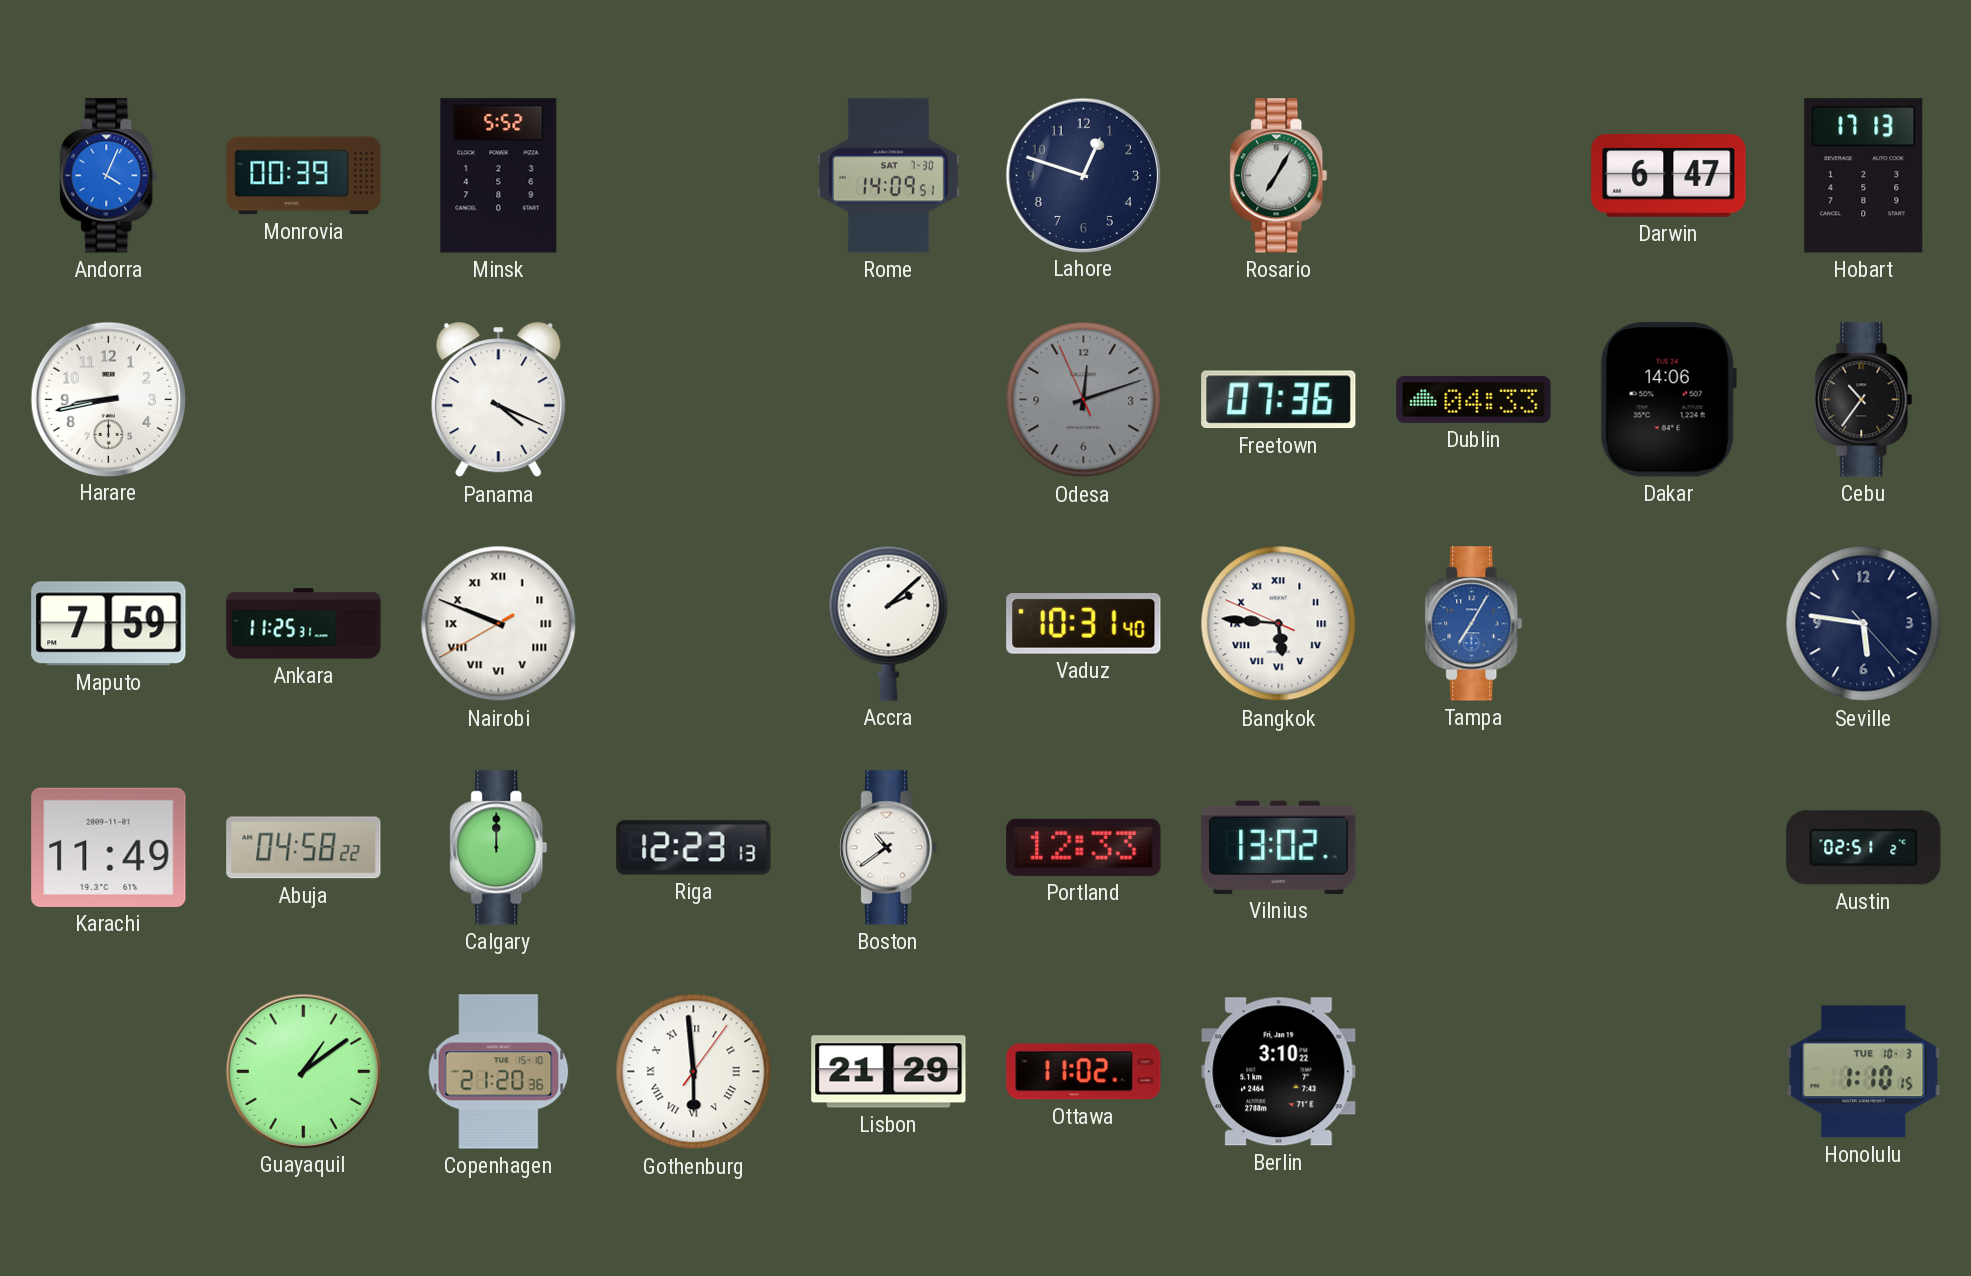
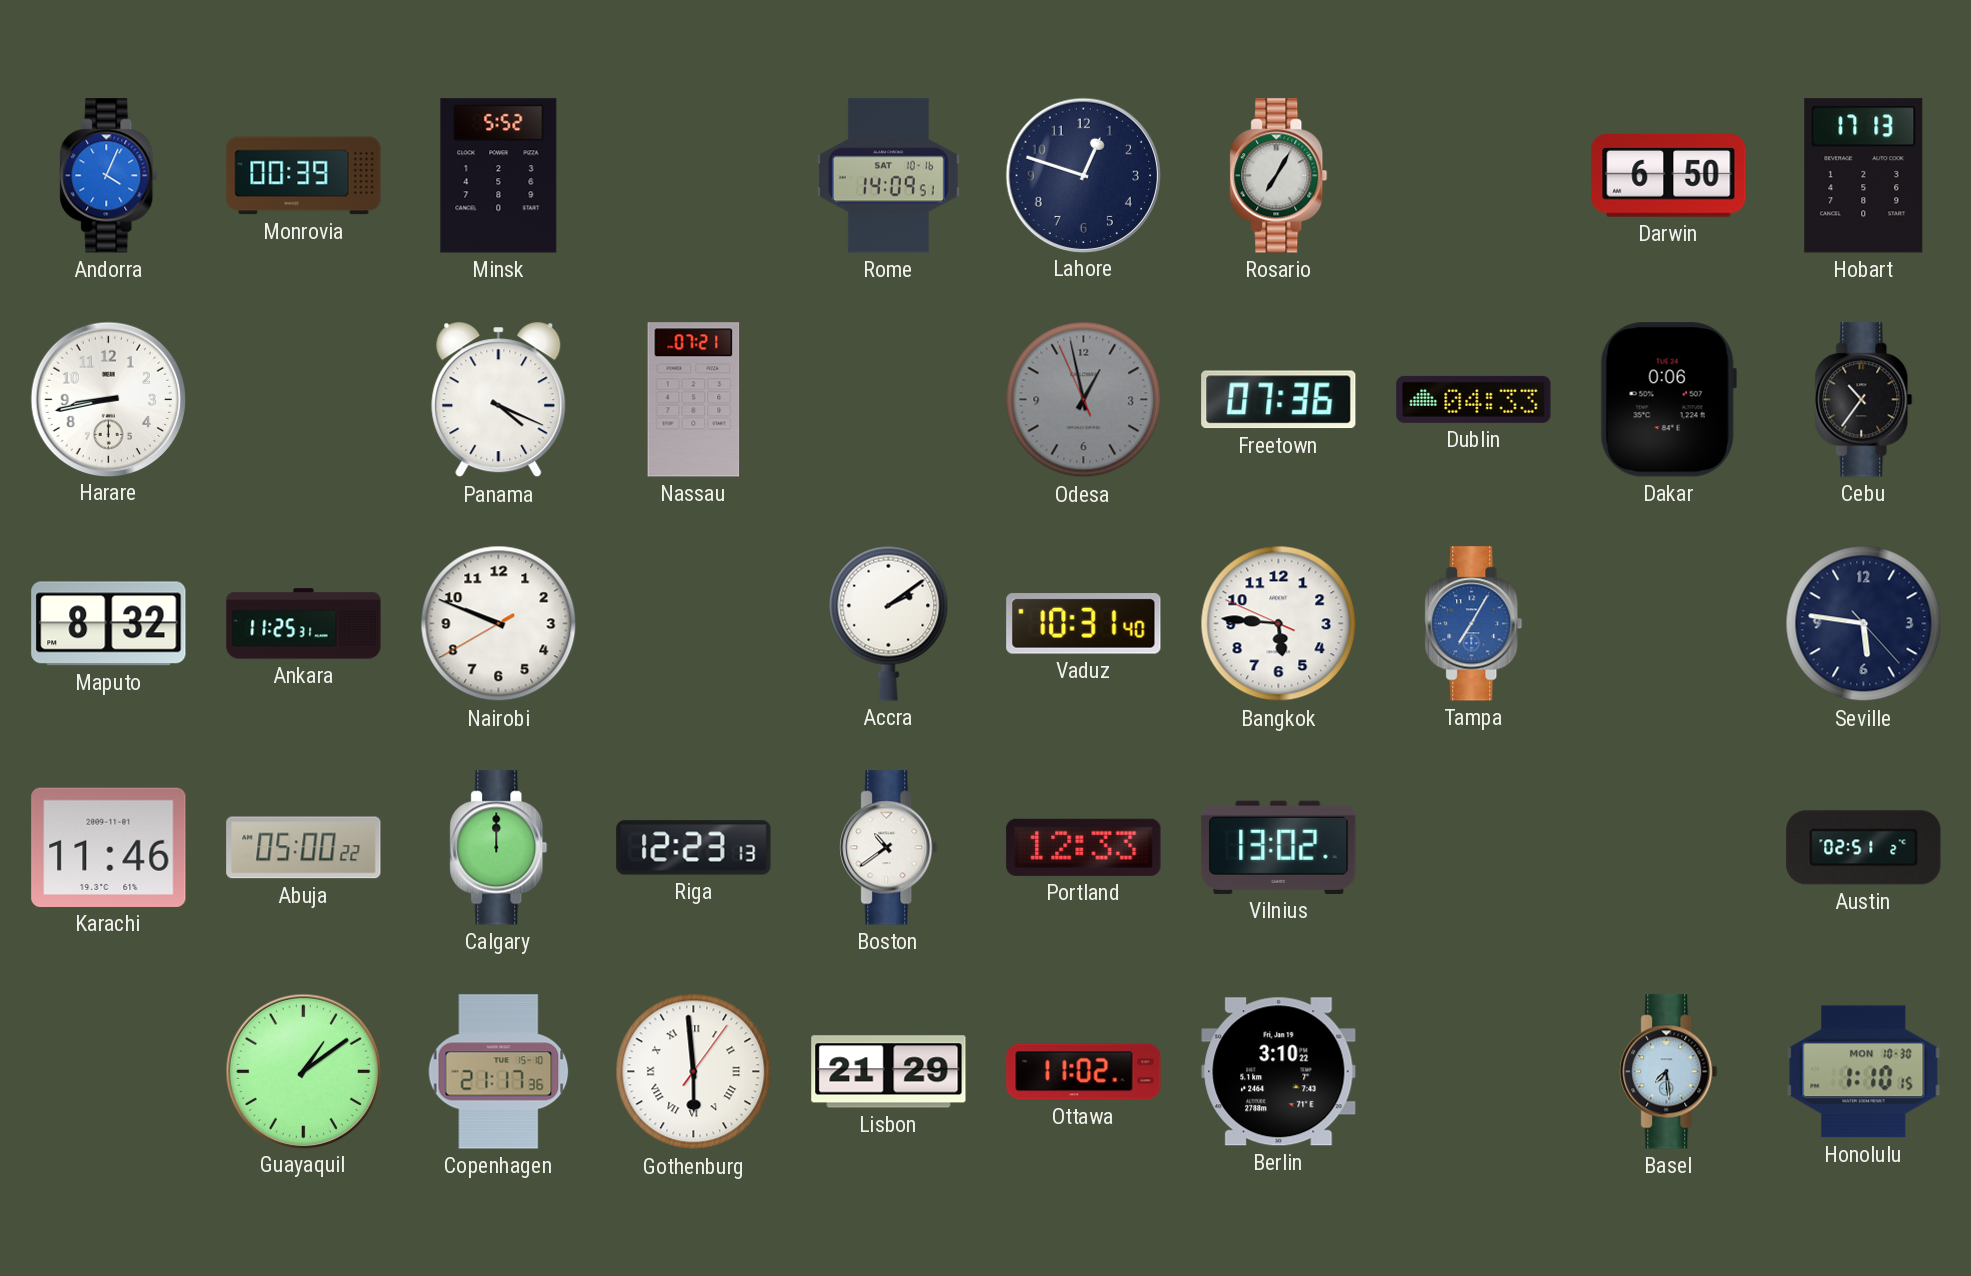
Rome date: SAT 7-30 -> SAT 10-16
Darwin: 6:47 -> 6:50
Nassau: none -> 07:21
Odesa: 12:11 -> 12:57
Dakar: 14:06 -> 0:06
Maputo: 7:59 -> 8:32
Nairobi numerals: Roman -> Arabic
Accra: 2:08 -> 2:09
Bangkok numerals: Roman -> Arabic
Karachi: 11:49 -> 11:46
Abuja: 04:58 -> 05:00
Copenhagen: 21:20 -> 21:17
Basel: none -> 7:29
Honolulu date: TUE 10-3 -> MON 10-30
